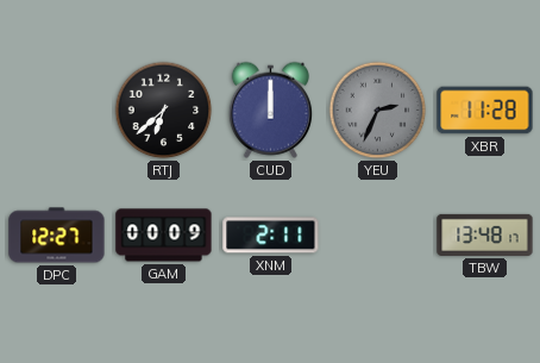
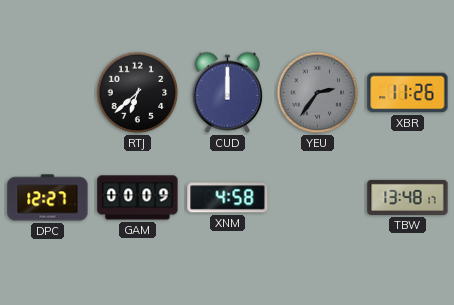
YEU: 2:34 -> 2:36
XBR: 11:28 -> 11:26
XNM: 2:11 -> 4:58
